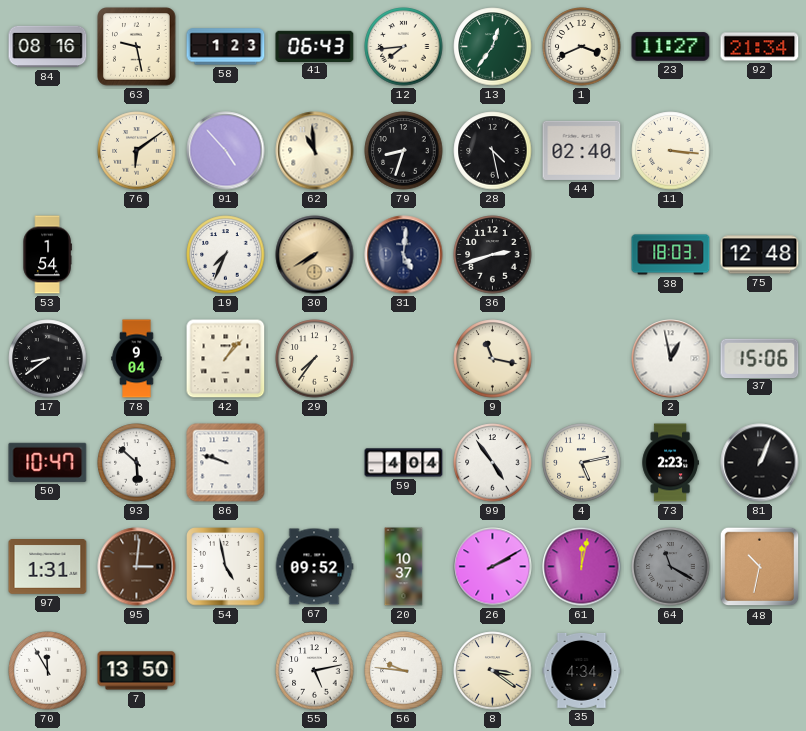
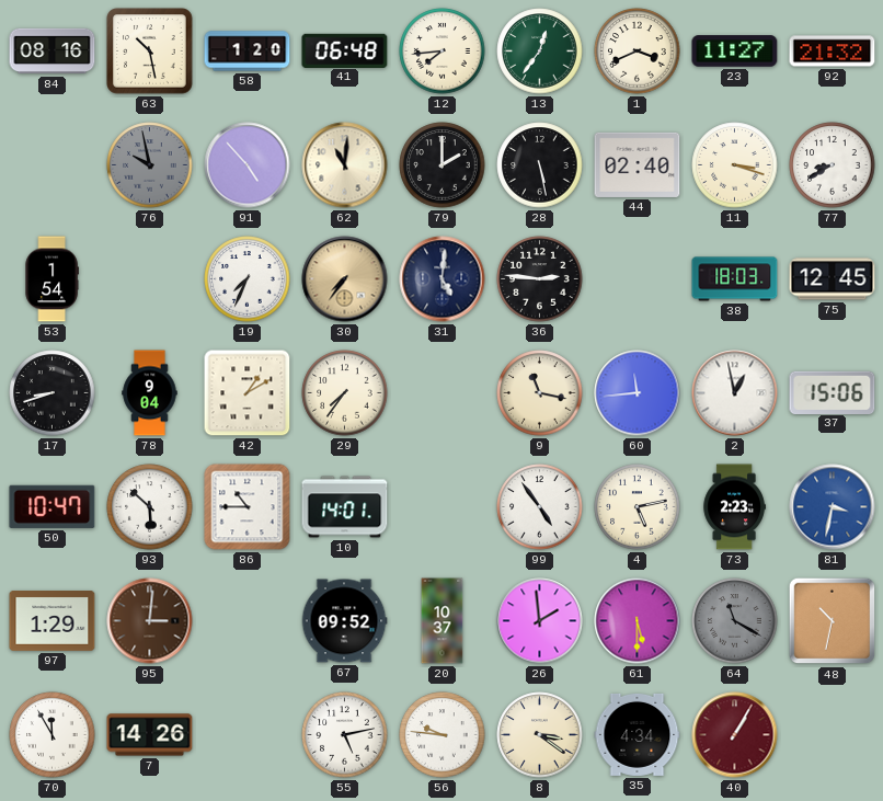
63: 9:28 -> 10:28
58: 1:23 -> 1:20
41: 06:43 -> 06:48
92: 21:34 -> 21:32
76: 6:09 -> 9:58
76 dial: cream -> grey
62: 10:59 -> 11:01
79: 8:33 -> 2:00
28: 4:28 -> 5:28
11: 3:16 -> 3:18
77: none -> 8:40
30: 7:40 -> 7:36
36: 2:42 -> 2:46
75: 12:48 -> 12:45
17: 8:39 -> 8:42
42: 1:07 -> 1:10
60: none -> 11:44
86: 9:48 -> 10:45
10: none -> 14:01
59: 4:04 -> none
81: 1:04 -> 3:32
81 dial: black -> blue
97: 1:31 -> 1:29
54: 4:58 -> none
26: 2:10 -> 1:59
61: 12:02 -> 5:30
7: 13:50 -> 14:26
40: none -> 1:05
